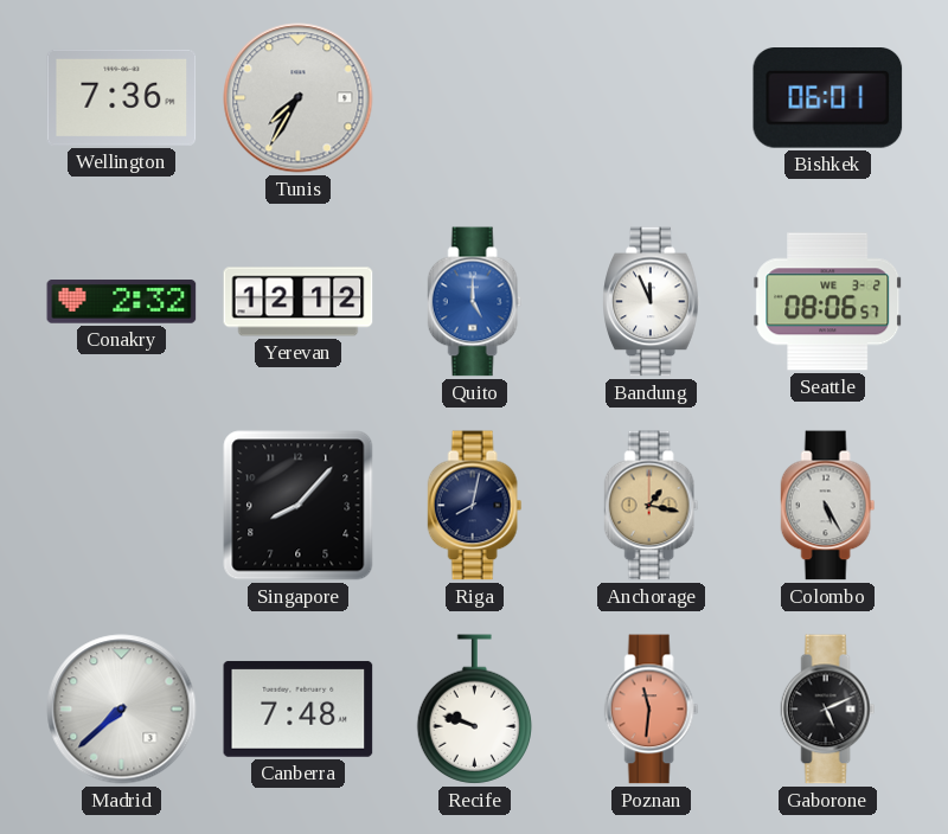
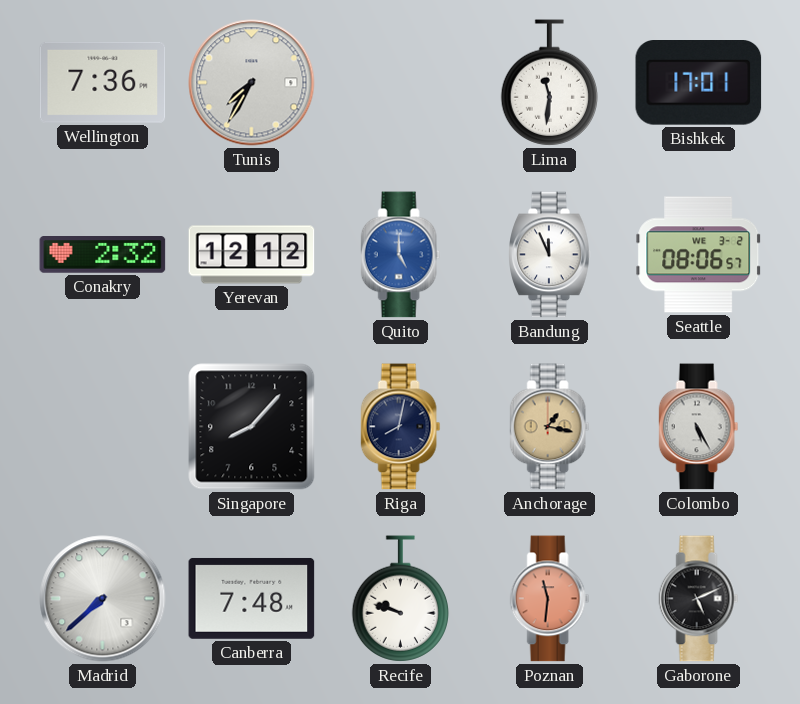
Lima: none -> 11:31
Bishkek: 06:01 -> 17:01
